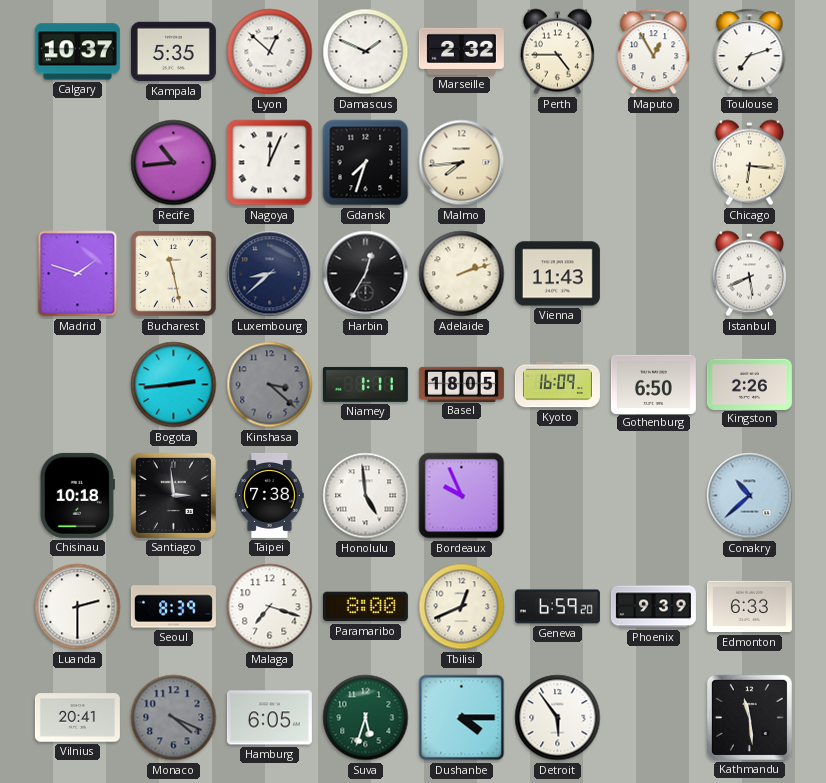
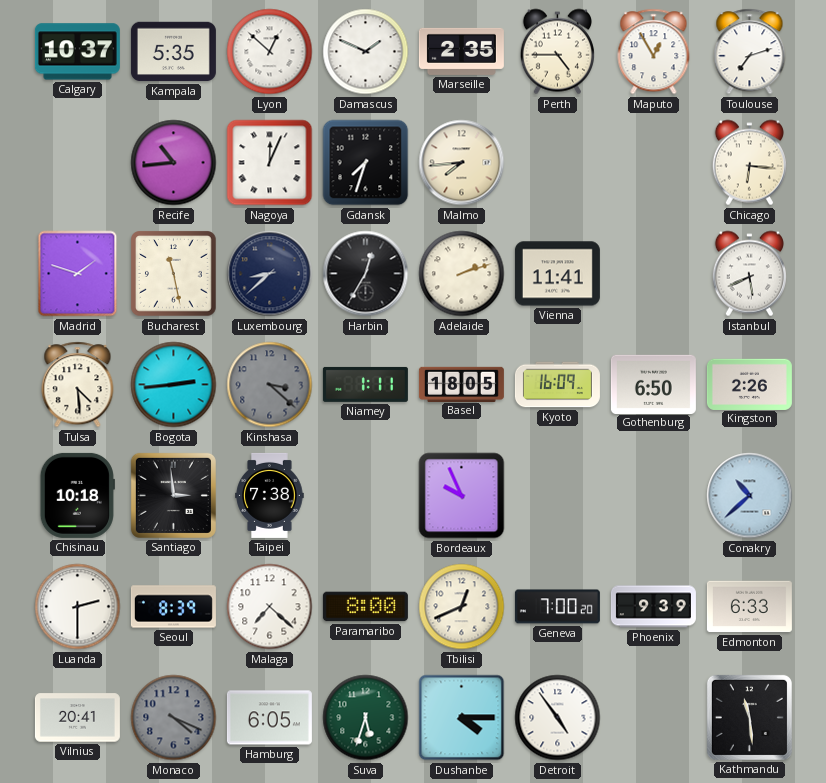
Marseille: 2:32 -> 2:35
Vienna: 11:43 -> 11:41
Tulsa: none -> 4:29
Honolulu: 4:59 -> none
Malaga: 7:18 -> 7:22
Geneva: 6:59 -> 7:00
Detroit: 5:54 -> 4:54
